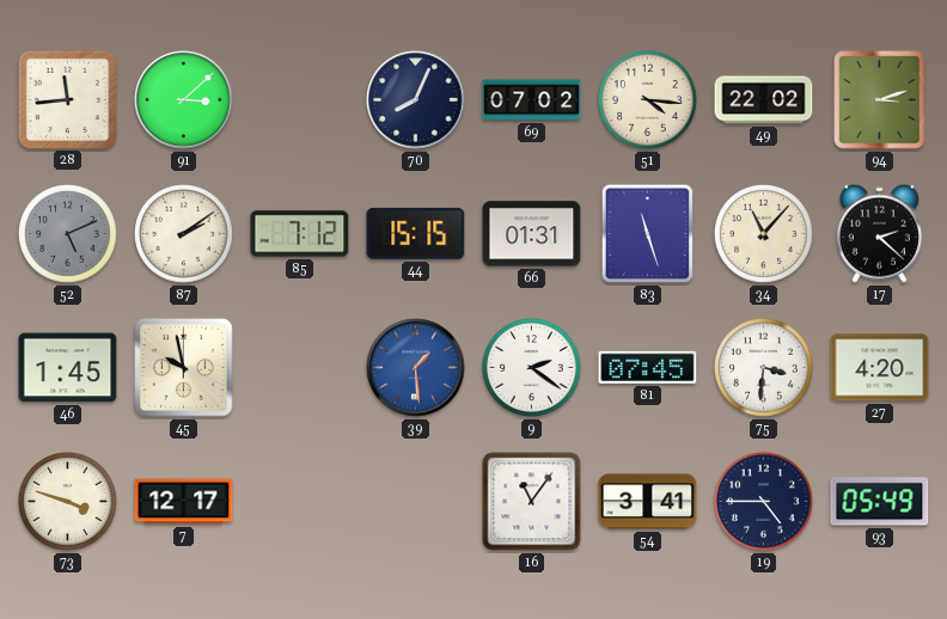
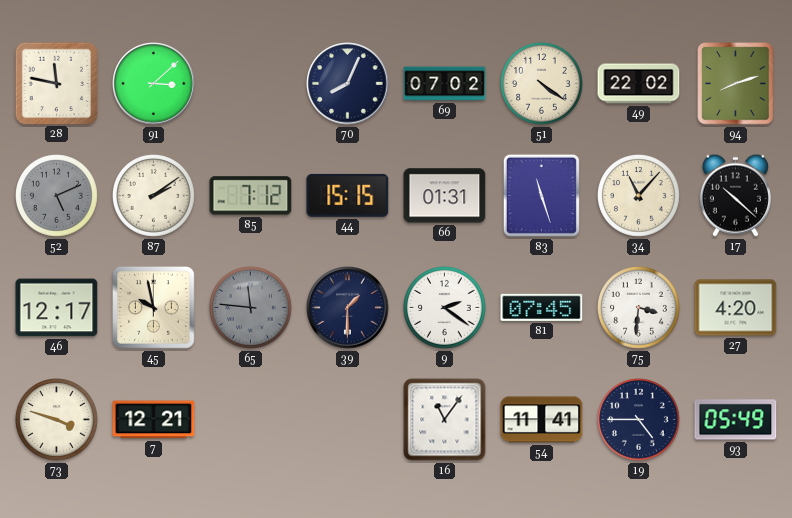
28: 11:44 -> 11:47
51: 4:16 -> 4:21
94: 3:12 -> 8:12
17: 2:22 -> 10:22
46: 1:45 -> 12:17
65: none -> 11:46
39: 1:29 -> 1:30
39 dial: blue -> navy
7: 12:17 -> 12:21
54: 3:41 -> 11:41
